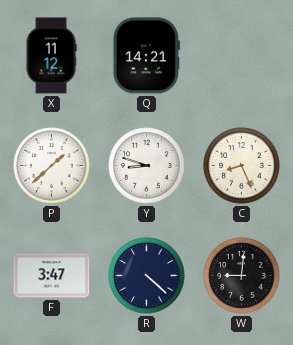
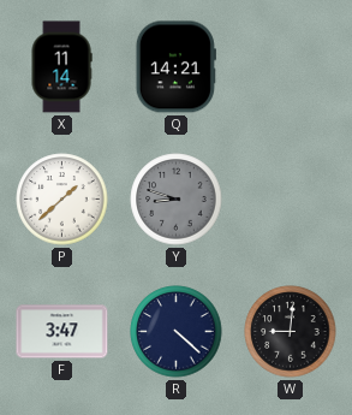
X: 11:12 -> 11:14
Y dial: white -> grey
C: 8:26 -> none
